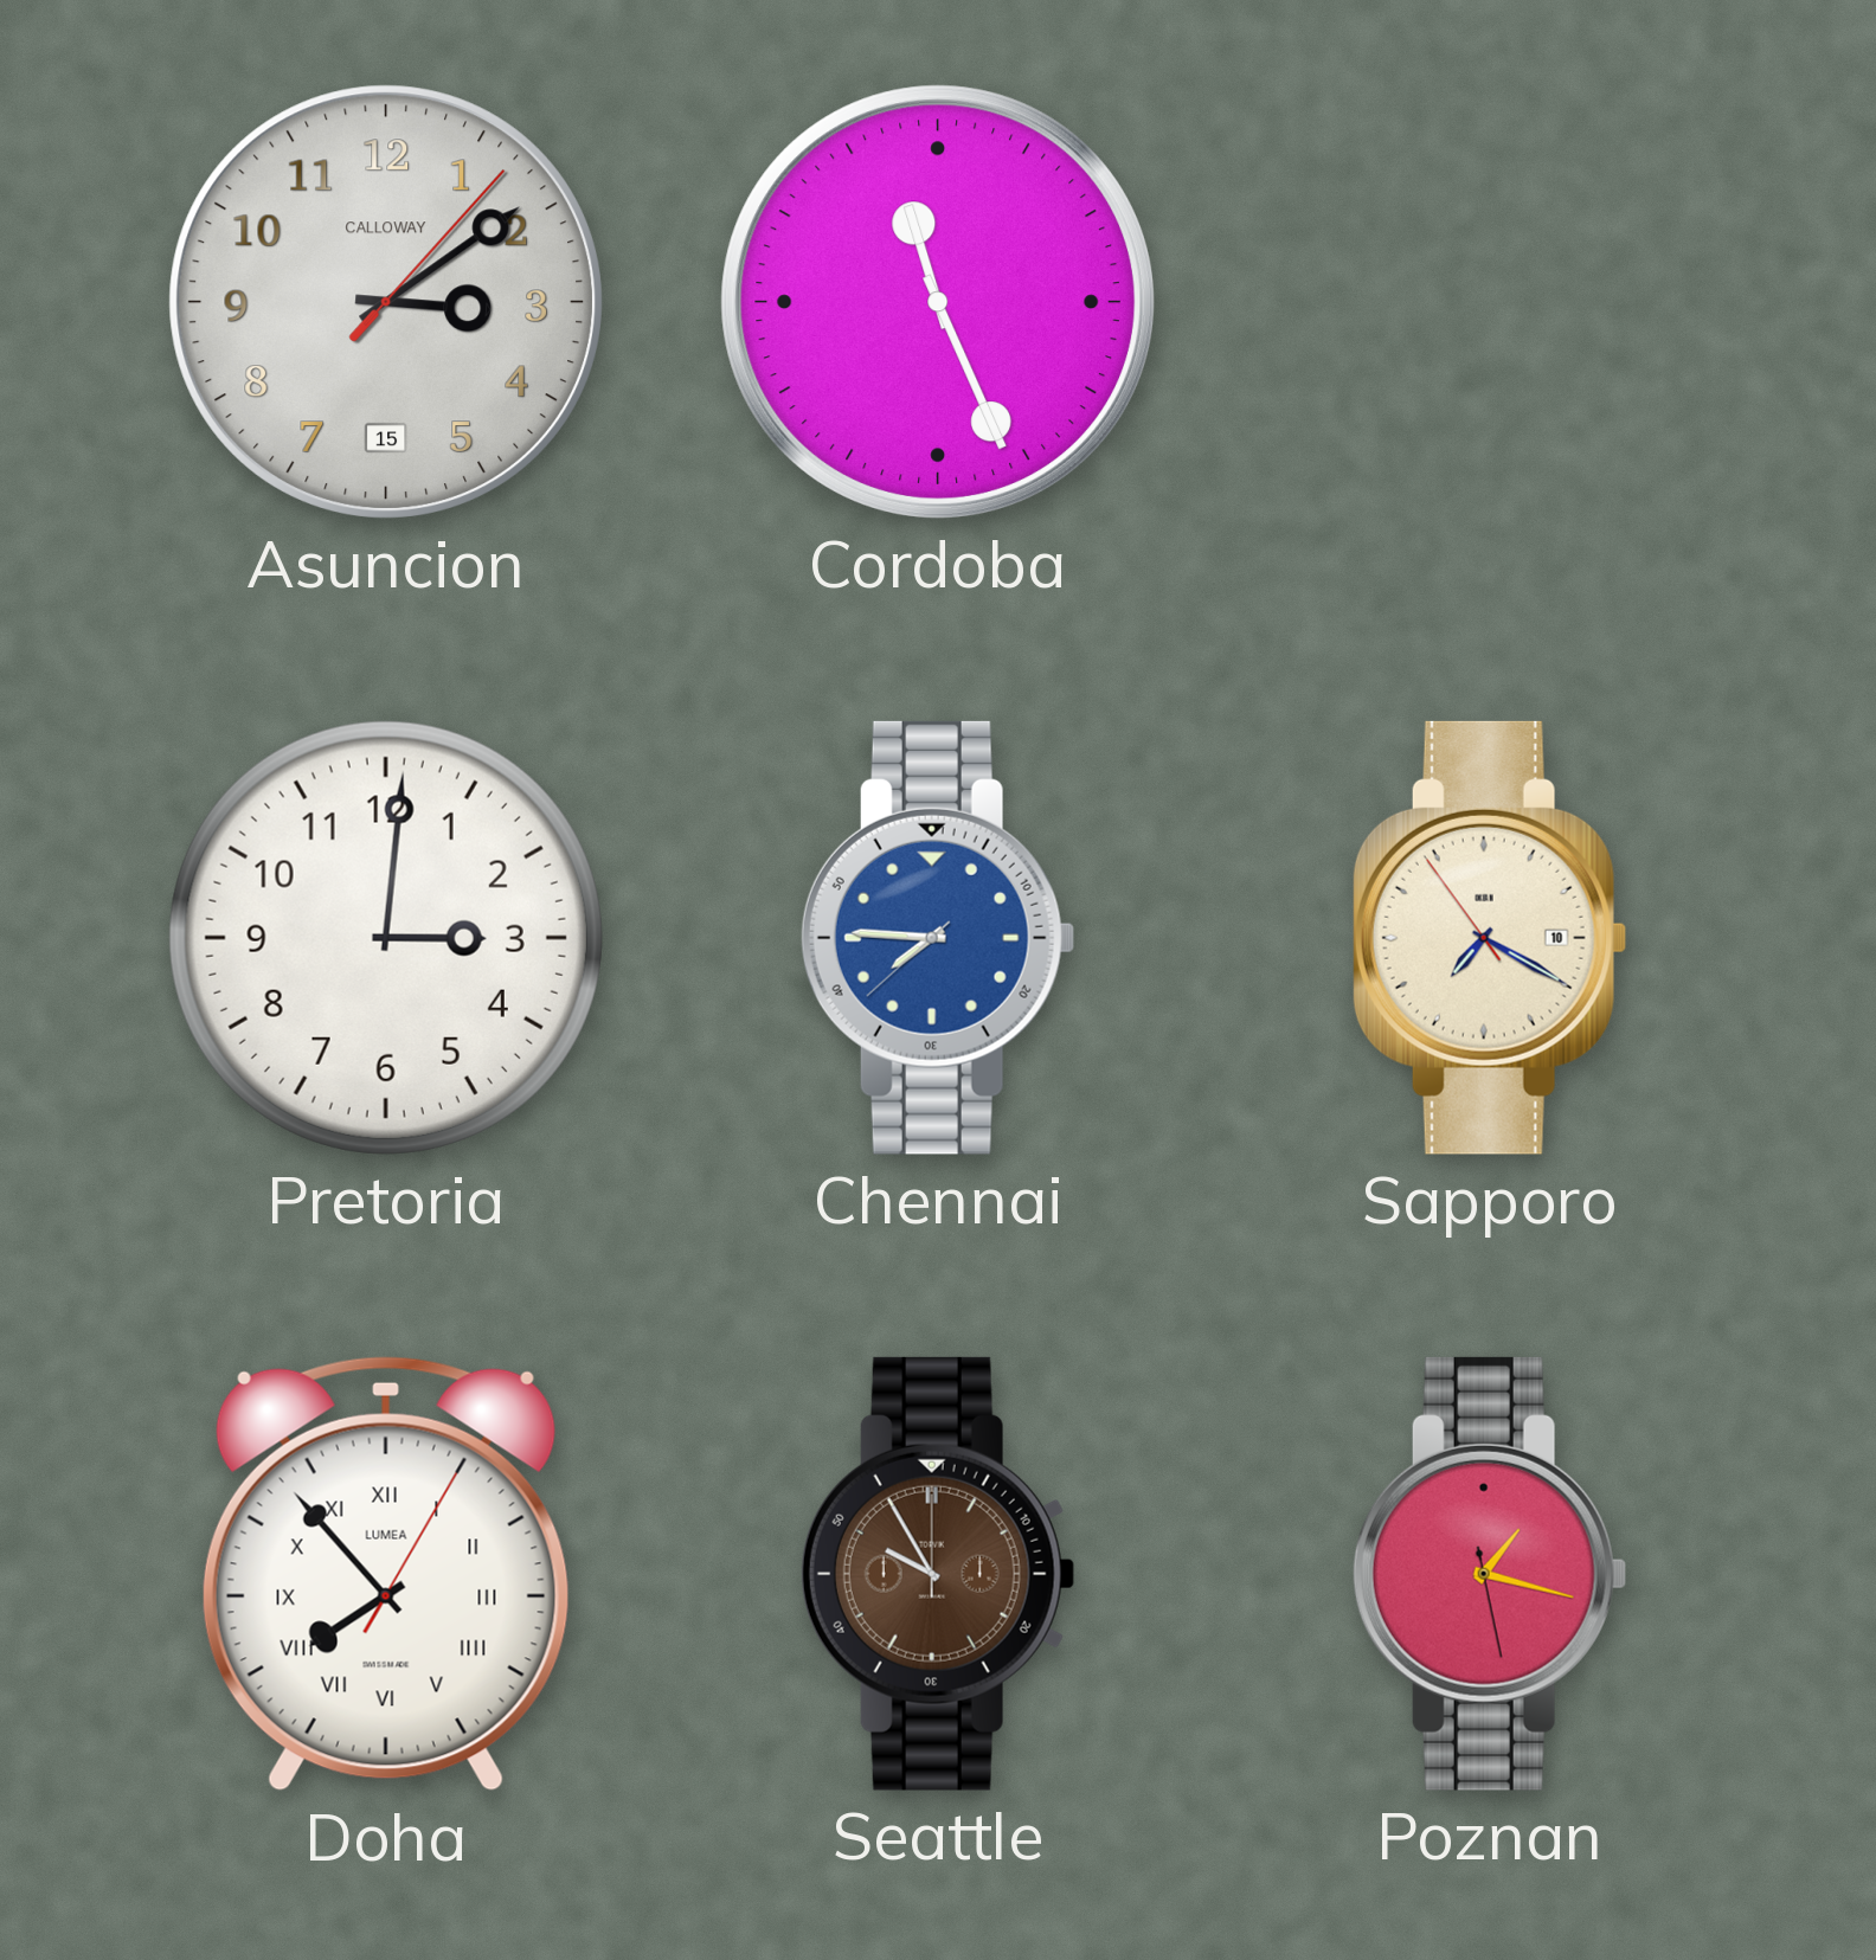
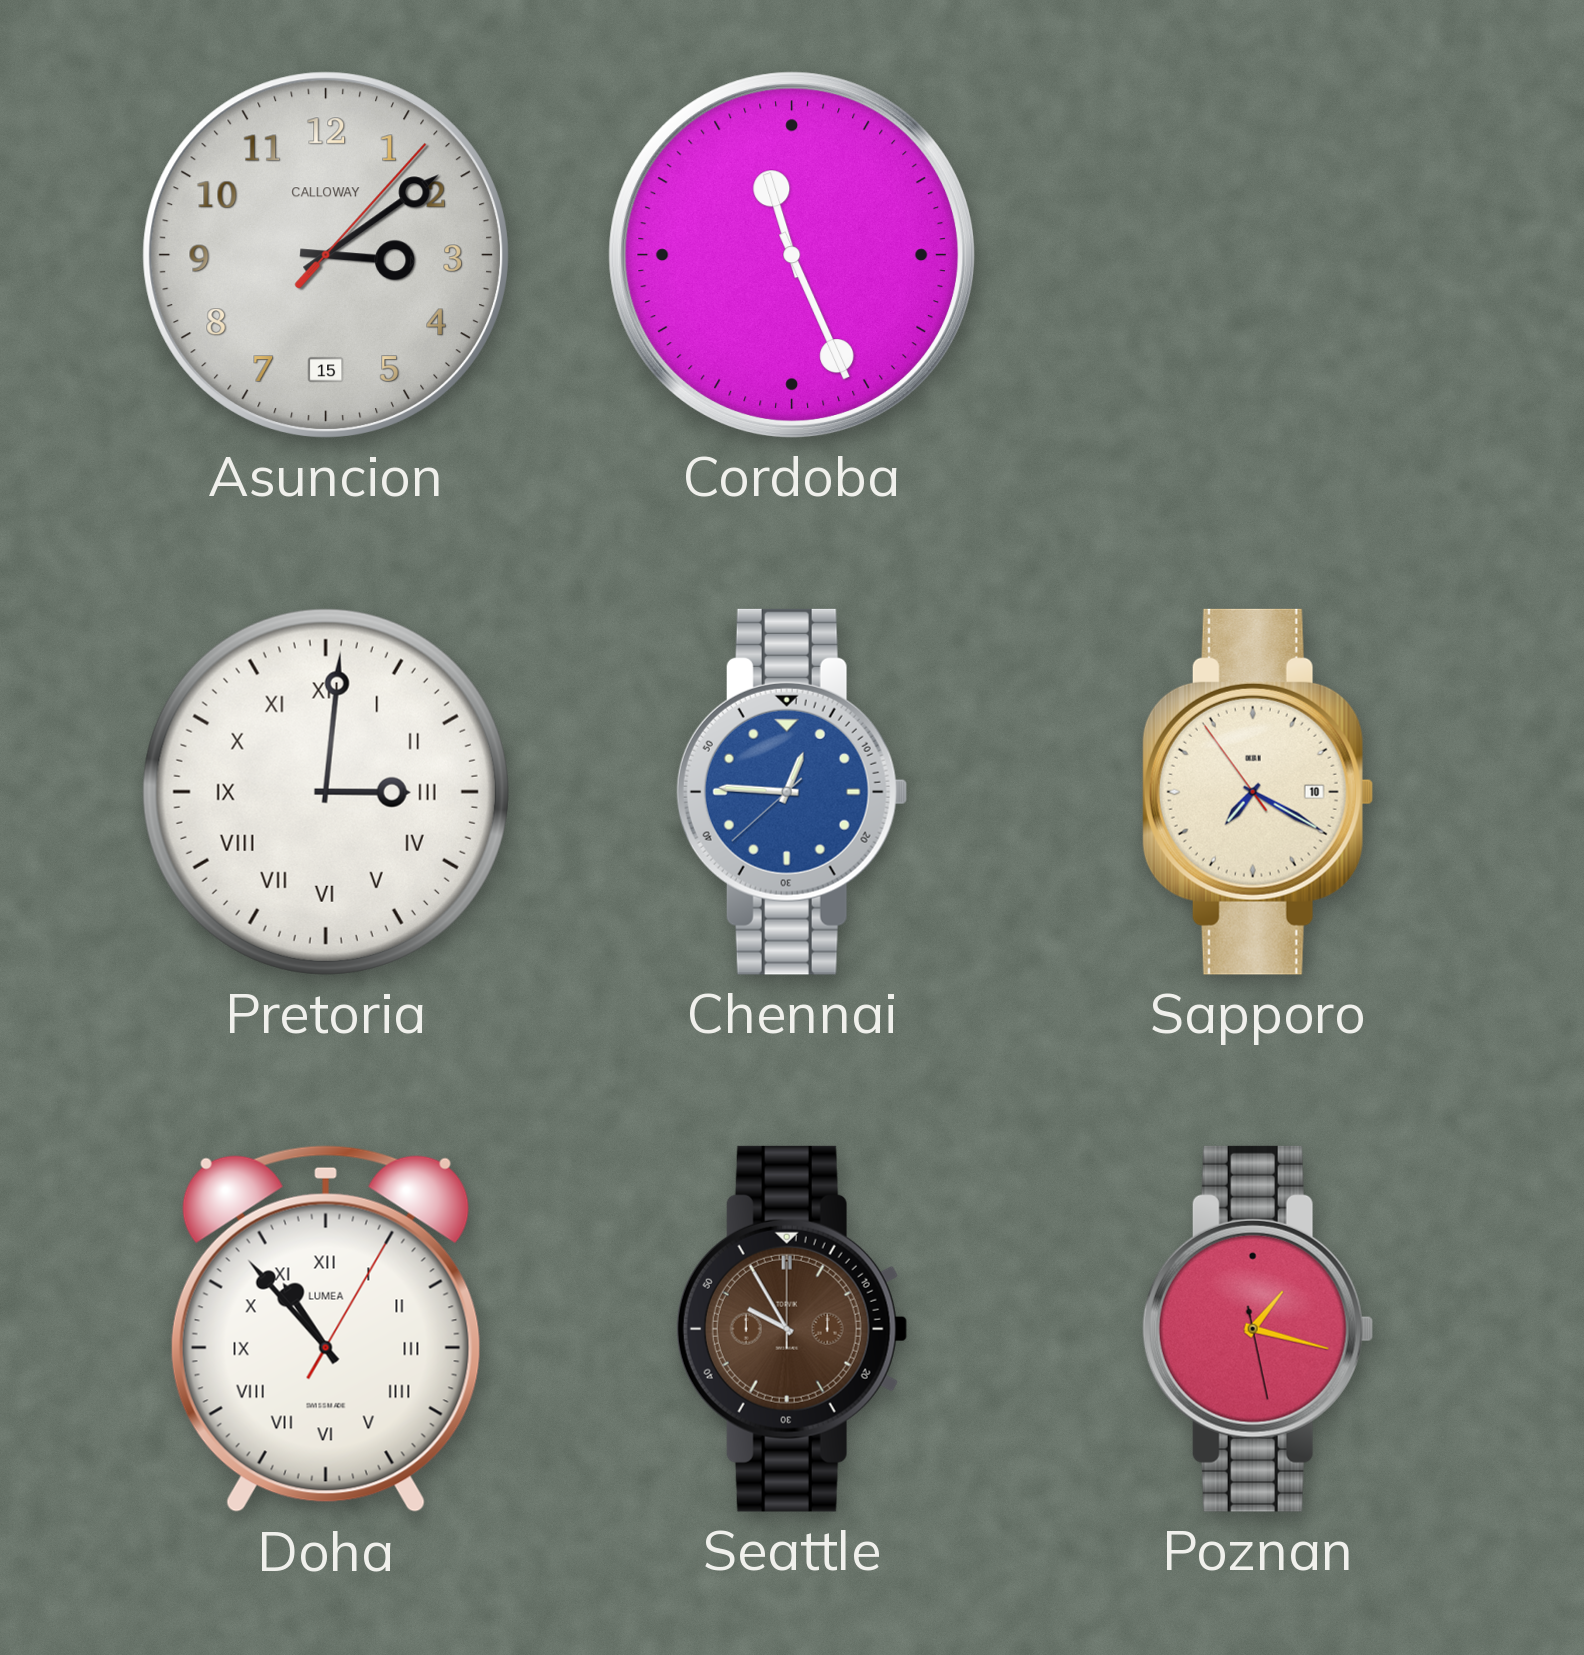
Pretoria numerals: Arabic -> Roman
Chennai: 7:45 -> 12:45
Doha: 7:53 -> 10:53
